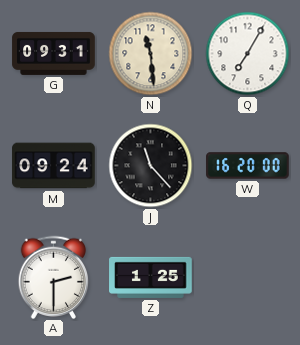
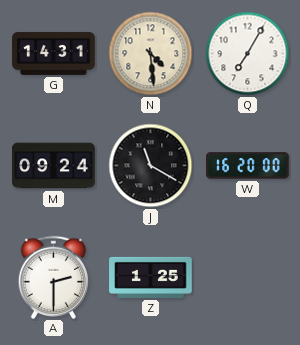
G: 09:31 -> 14:31
N: 11:29 -> 4:29
J: 11:23 -> 11:20
